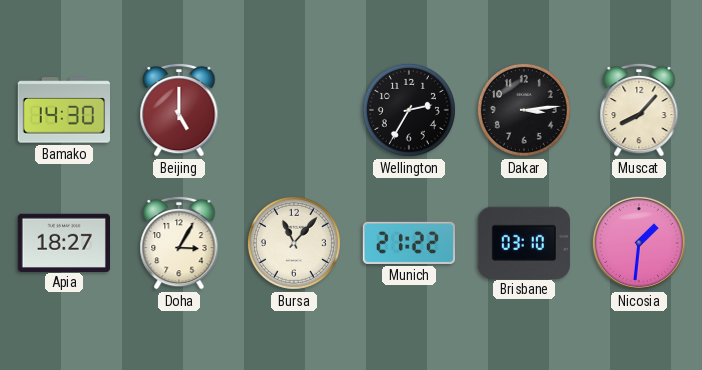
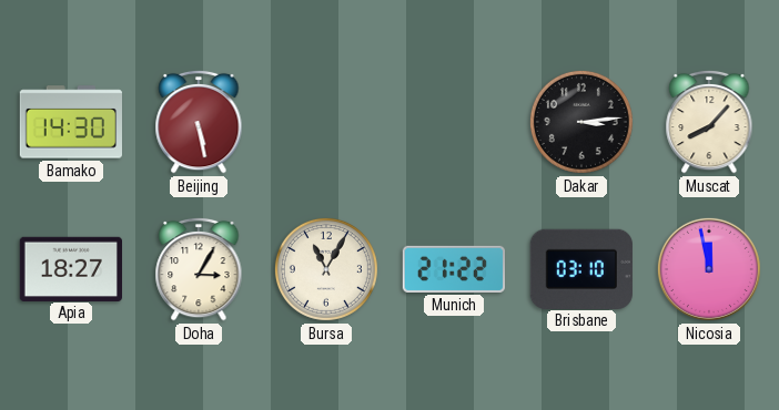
Beijing: 5:00 -> 5:28
Wellington: 2:35 -> none
Bursa: 11:07 -> 11:05
Nicosia: 1:31 -> 11:58
